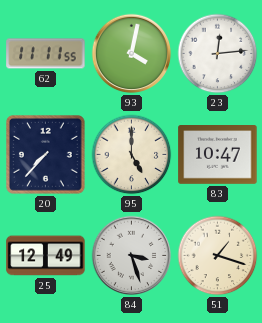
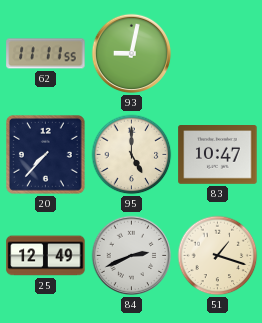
93: 4:02 -> 9:02
23: 12:14 -> none
84: 3:27 -> 2:41
